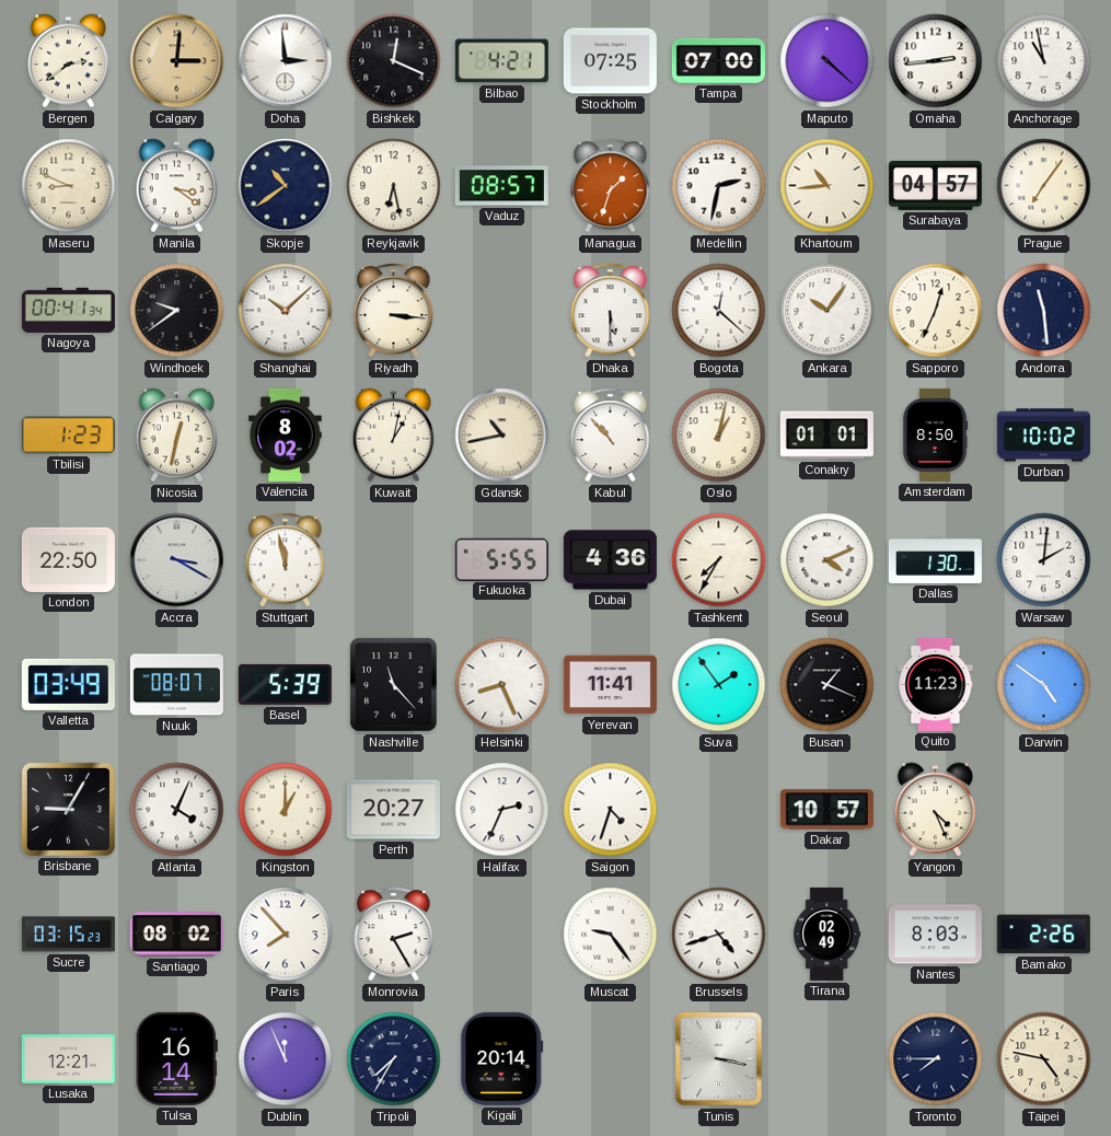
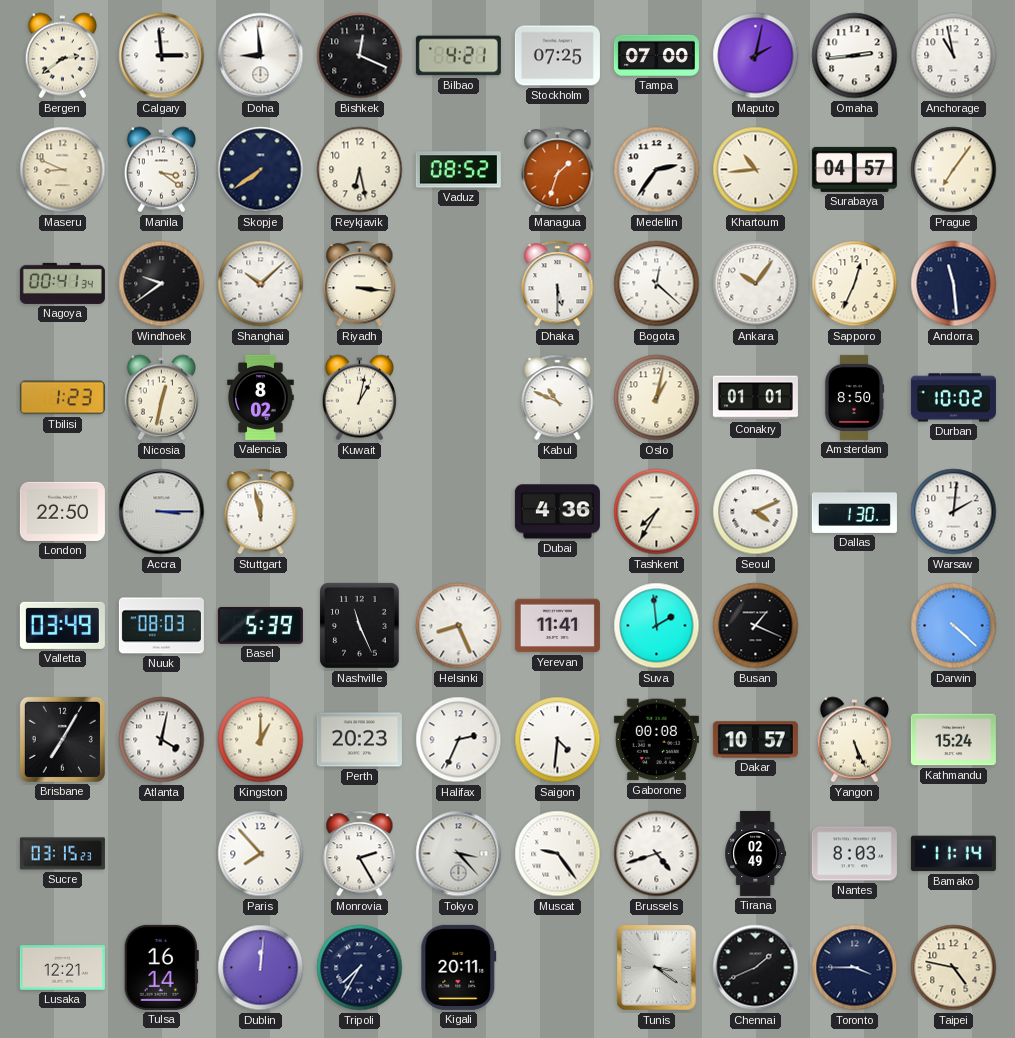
Calgary: 3:01 -> 2:59
Calgary dial: champagne -> white
Doha: 2:59 -> 8:59
Maputo: 4:22 -> 2:02
Skopje: 10:39 -> 7:39
Vaduz: 08:57 -> 08:52
Medellin: 2:32 -> 2:36
Gdansk: 10:43 -> none
Kabul: 10:53 -> 10:49
Accra: 3:20 -> 3:15
Fukuoka: 5:55 -> none
Nuuk: 08:07 -> 08:03
Nashville: 11:23 -> 11:26
Suva: 1:54 -> 1:59
Quito: 11:23 -> none
Darwin: 4:51 -> 4:22
Brisbane: 9:05 -> 7:05
Atlanta: 4:04 -> 4:02
Perth: 20:27 -> 20:23
Saigon: 4:33 -> 4:31
Gaborone: none -> 00:08
Yangon: 4:26 -> 5:26
Kathmandu: none -> 15:24
Santiago: 08:02 -> none
Tokyo: none -> 3:23
Bamako: 2:26 -> 11:14
Dublin: 11:56 -> 12:01
Kigali: 20:14 -> 20:11
Tunis: 3:17 -> 3:21
Chennai: none -> 1:41
Toronto: 7:45 -> 3:45
